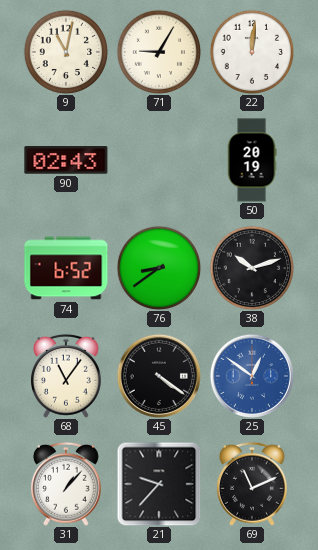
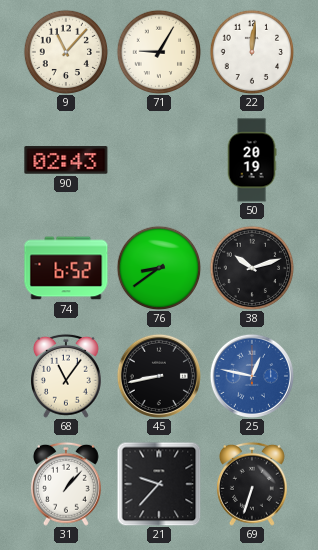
9: 11:02 -> 11:07
45: 4:21 -> 8:43
25: 12:51 -> 12:47
69: 11:11 -> 6:33
